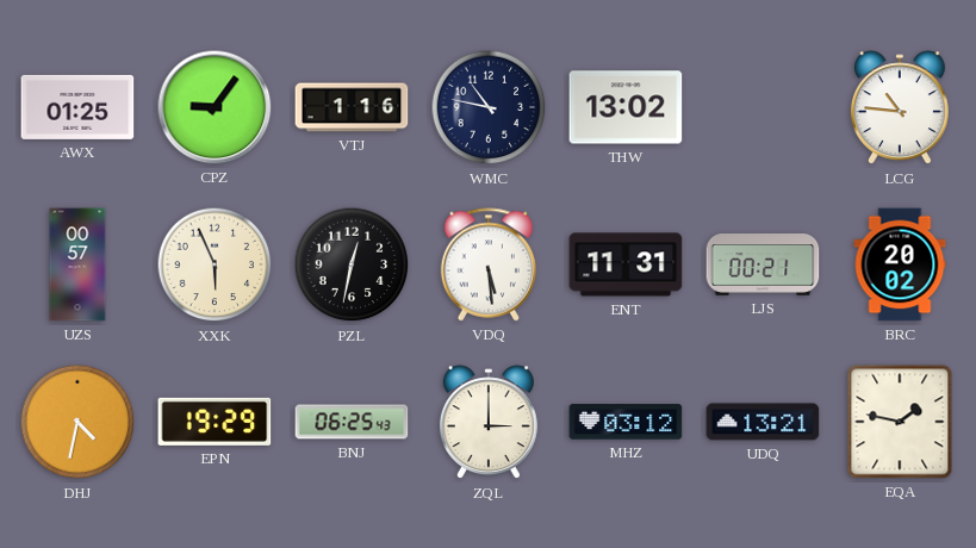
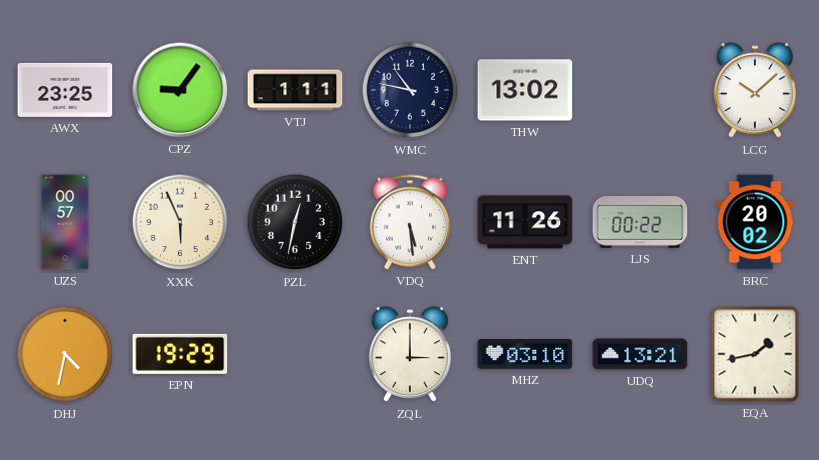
AWX: 01:25 -> 23:25
VTJ: 1:16 -> 1:11
LCG: 10:46 -> 10:08
ENT: 11:31 -> 11:26
LJS: 00:21 -> 00:22
BNJ: 06:25 -> none
MHZ: 03:12 -> 03:10
EQA: 1:47 -> 1:43
